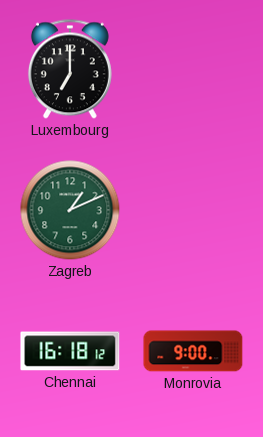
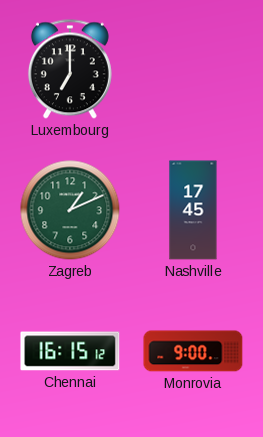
Nashville: none -> 17:45
Chennai: 16:18 -> 16:15
